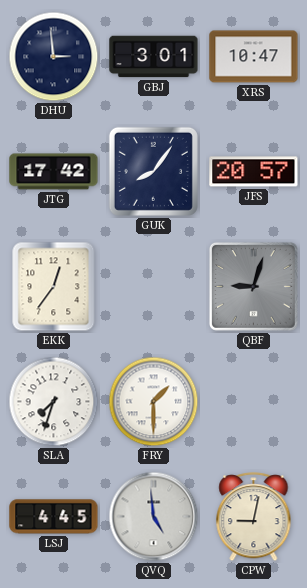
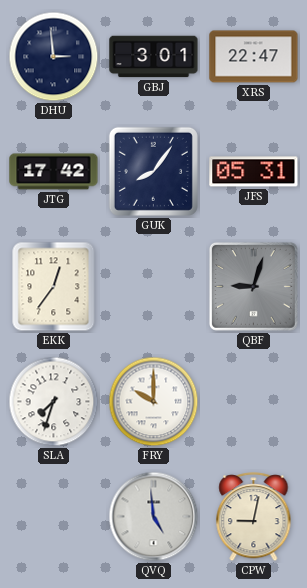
XRS: 10:47 -> 22:47
JFS: 20:57 -> 05:31
FRY: 1:30 -> 10:00
LSJ: 4:45 -> none
